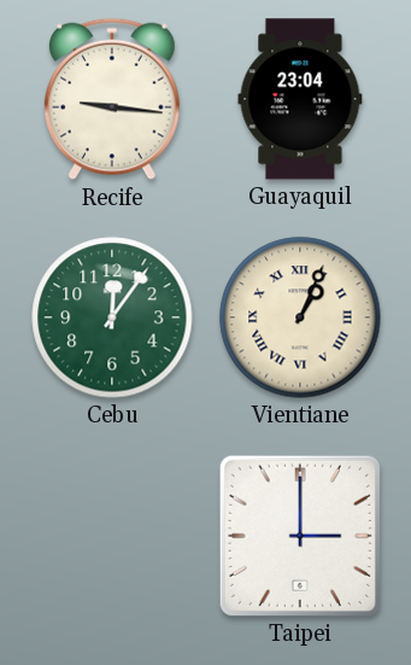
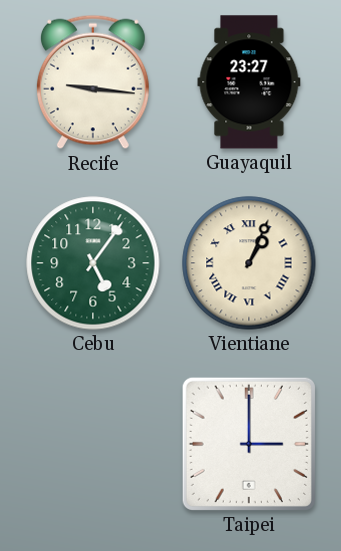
Guayaquil: 23:04 -> 23:27
Cebu: 12:06 -> 5:06
